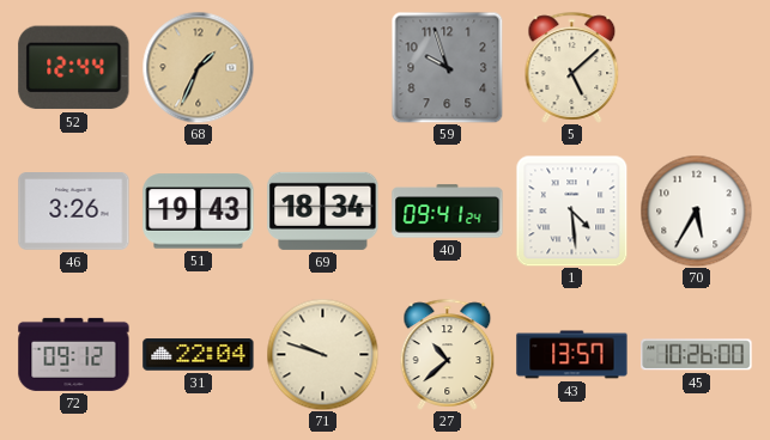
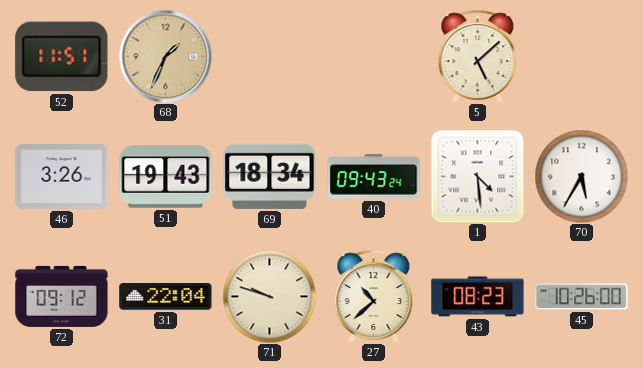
52: 12:44 -> 11:51
59: 9:57 -> none
40: 09:41 -> 09:43
43: 13:57 -> 08:23
